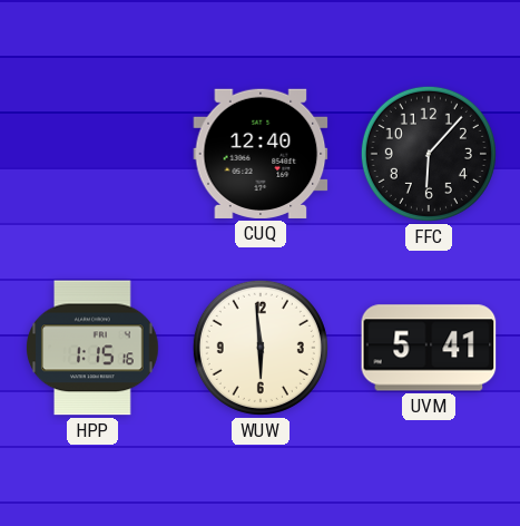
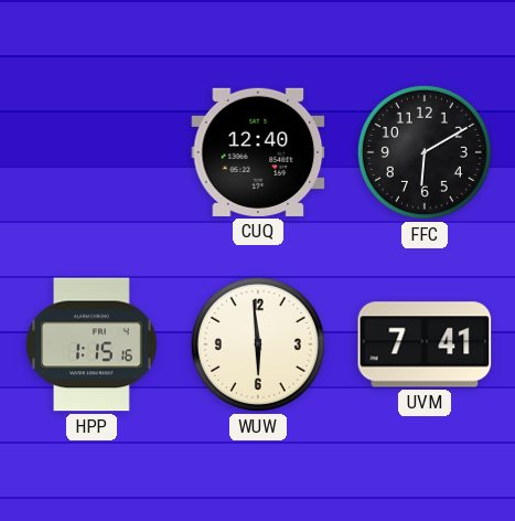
FFC: 6:07 -> 6:10
UVM: 5:41 -> 7:41
